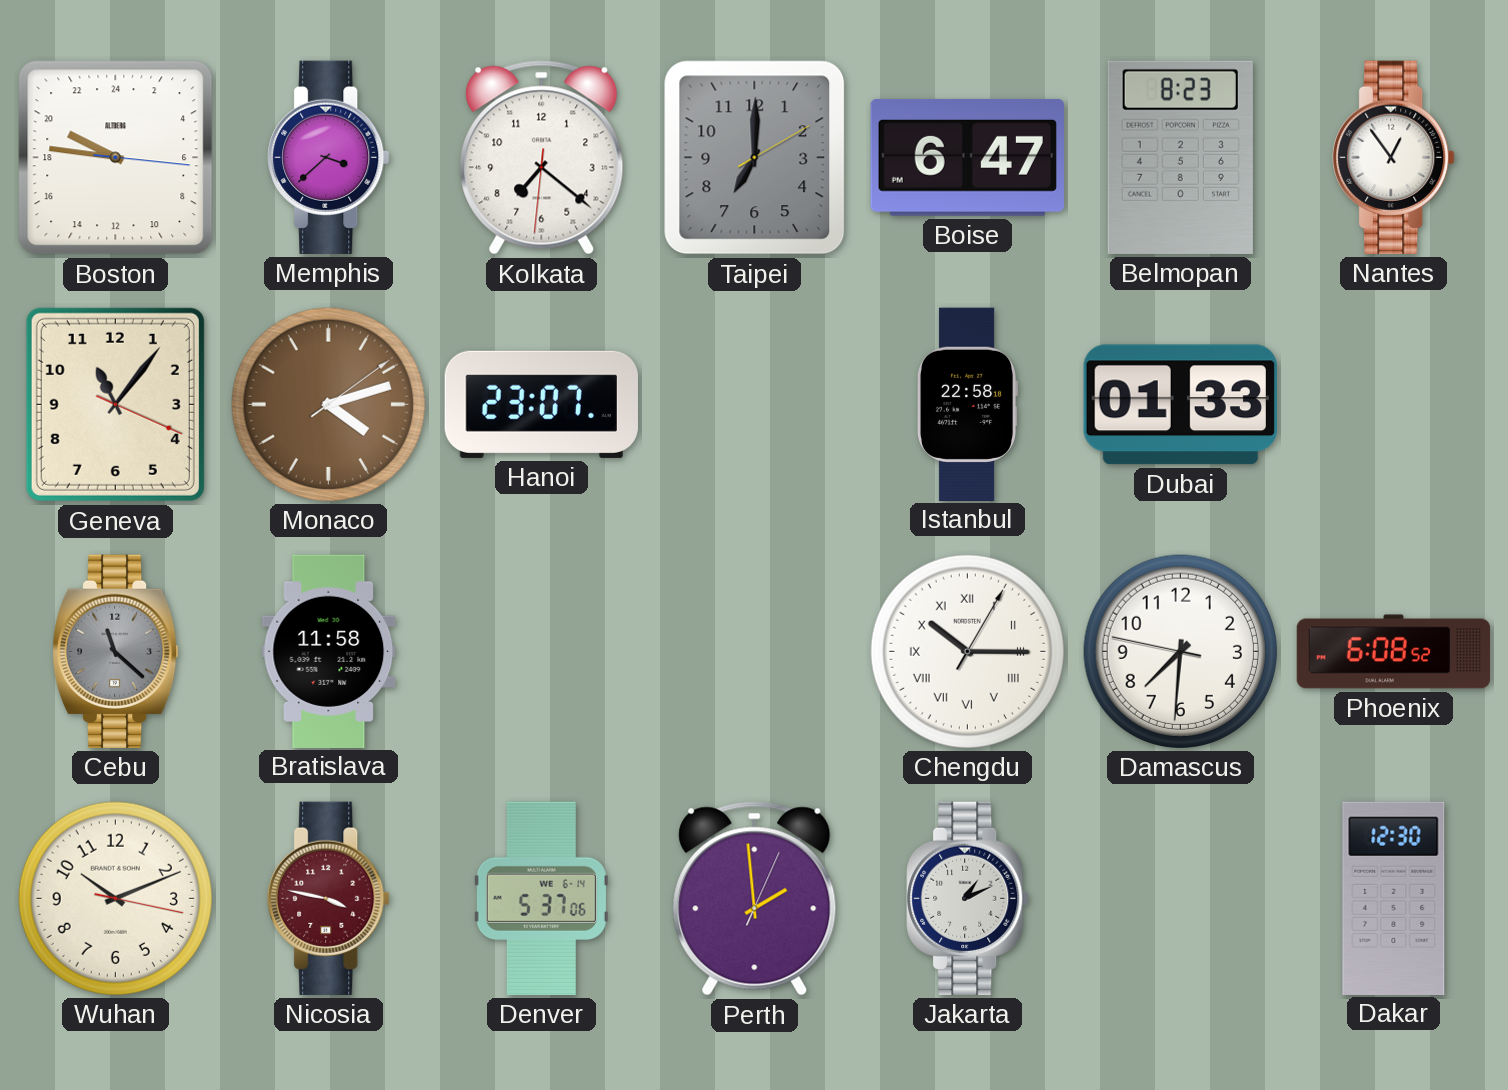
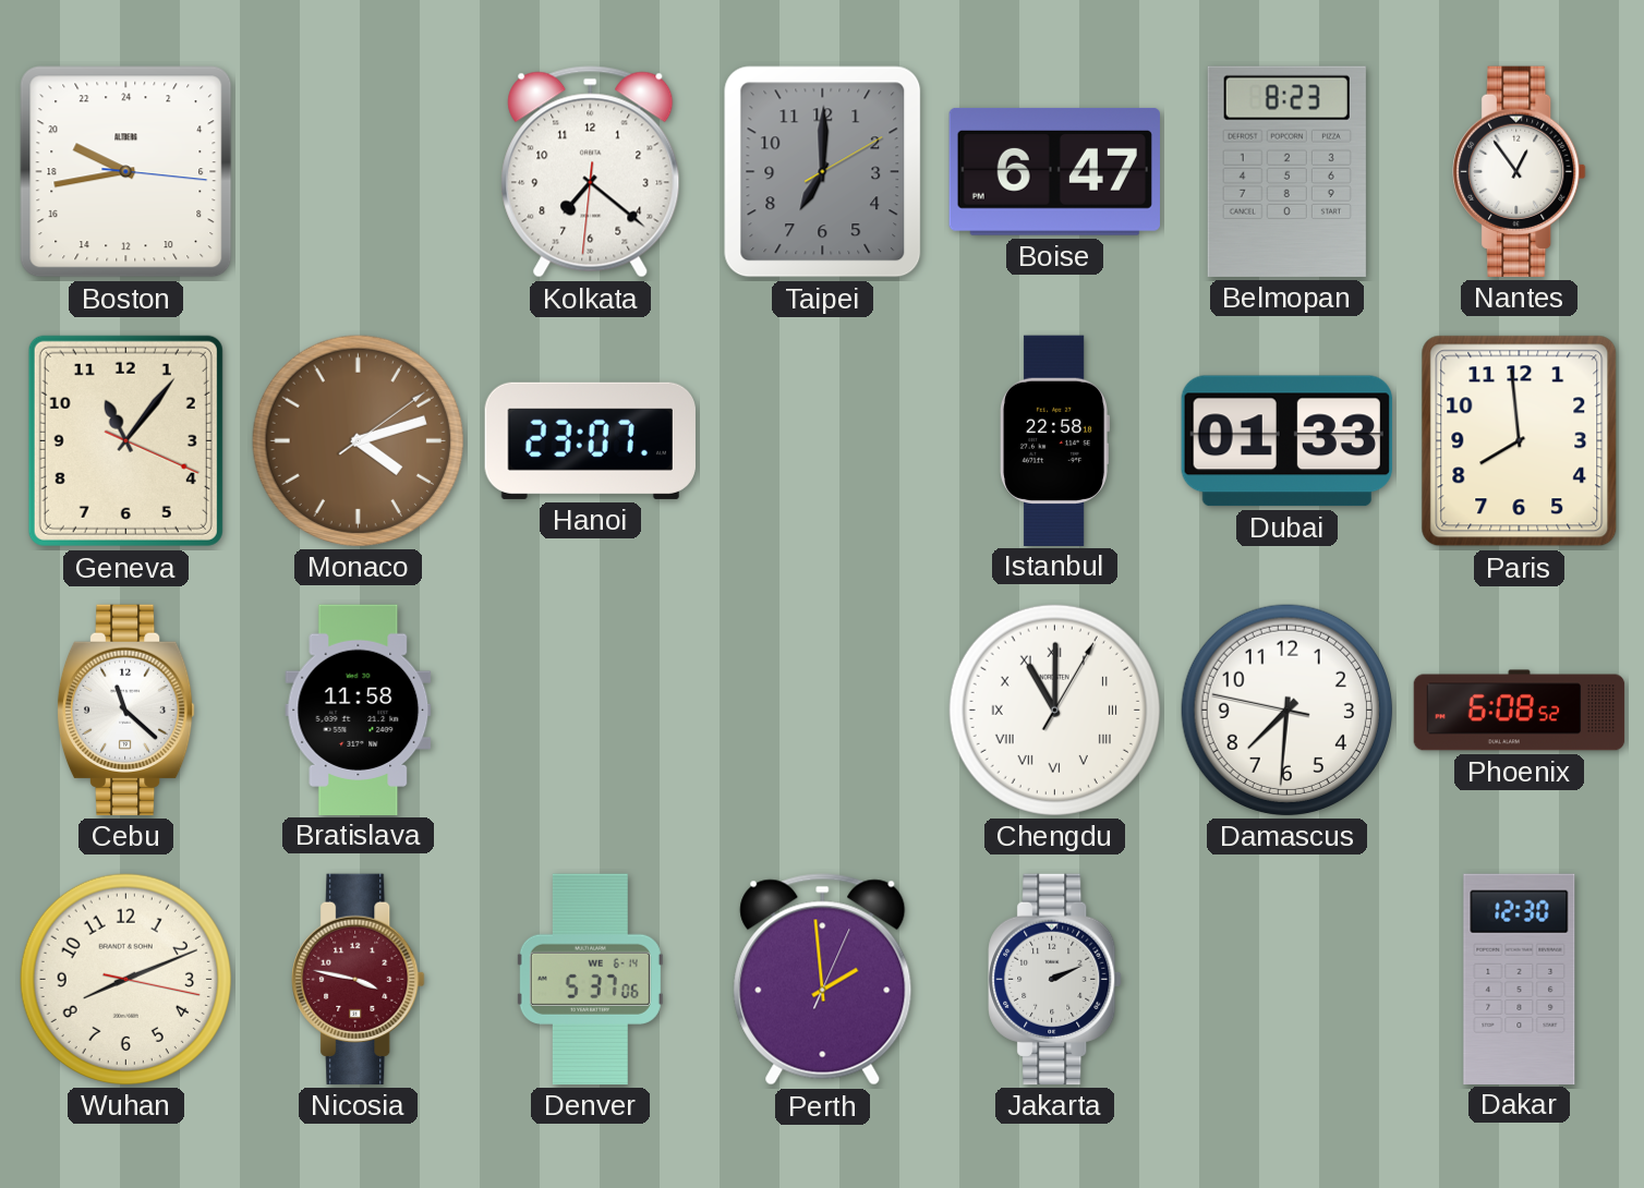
Boston: 19:46 -> 19:43
Memphis: 3:38 -> none
Paris: none -> 7:59
Cebu dial: grey -> white
Chengdu: 10:15 -> 11:00
Wuhan: 10:11 -> 8:11
Jakarta: 1:11 -> 2:11
